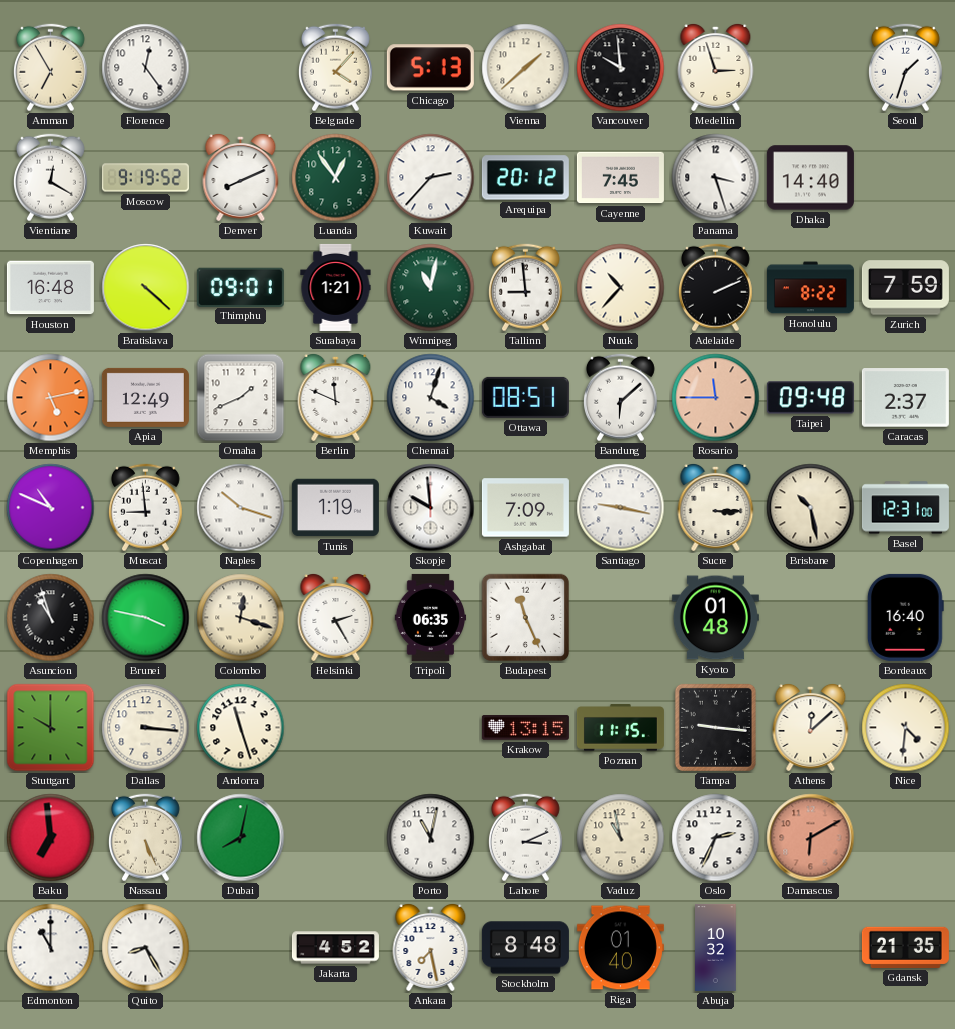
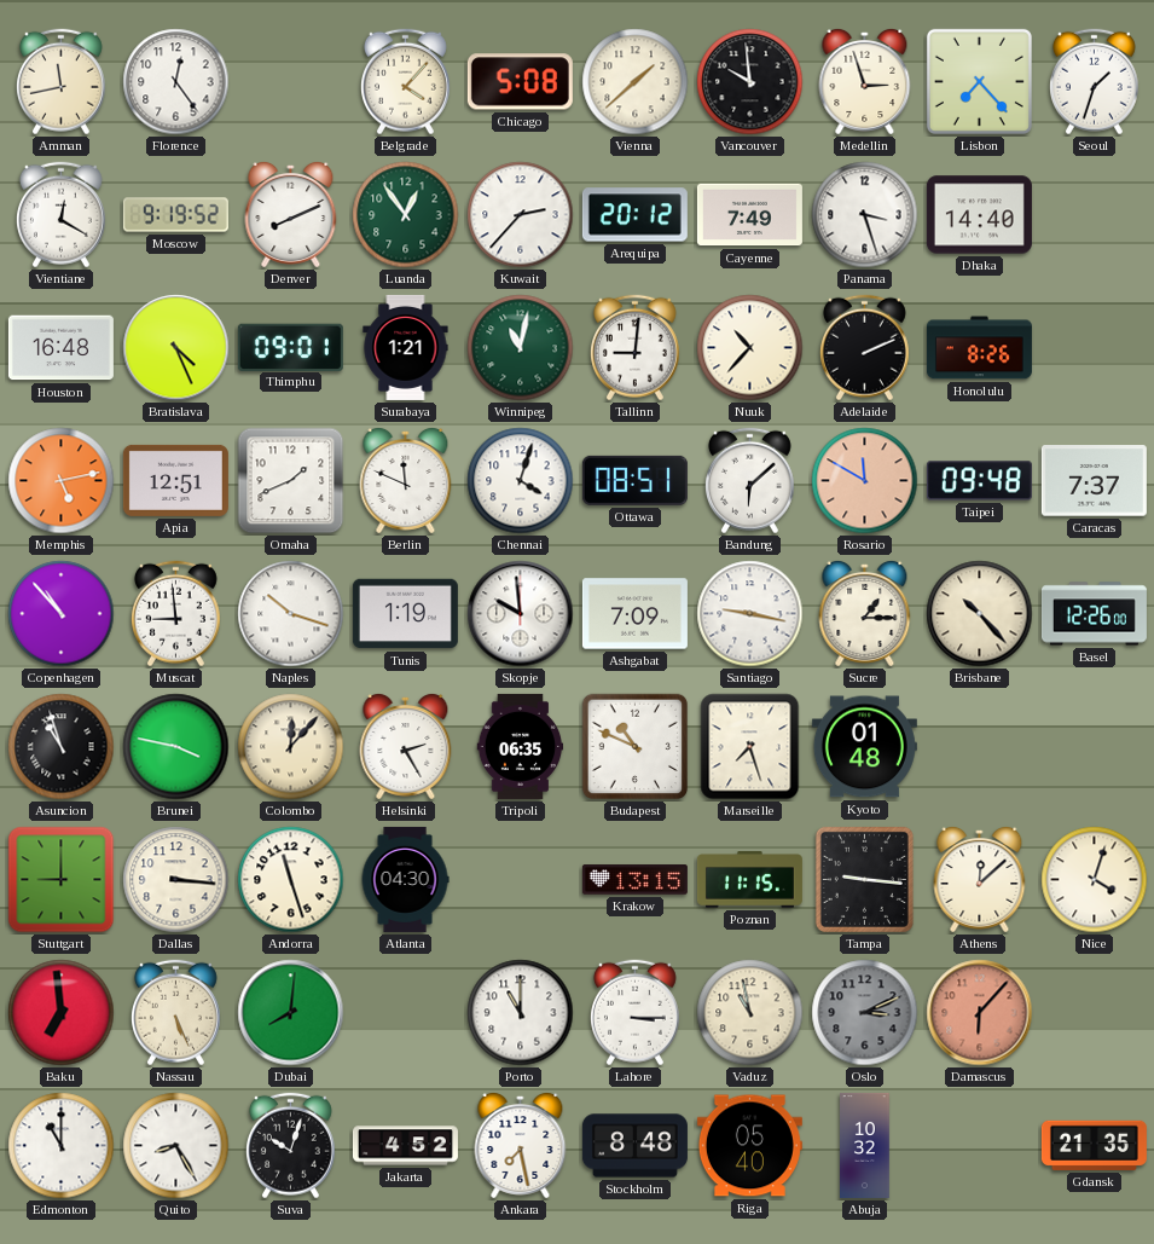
Amman: 6:55 -> 11:43
Chicago: 5:13 -> 5:08
Lisbon: none -> 7:23
Cayenne: 7:45 -> 7:49
Bratislava: 4:22 -> 4:26
Tallinn: 8:59 -> 9:01
Honolulu: 8:22 -> 8:26
Zurich: 7:59 -> none
Apia: 12:49 -> 12:51
Rosario: 11:45 -> 11:50
Caracas: 2:37 -> 7:37
Copenhagen: 10:49 -> 10:53
Sucre: 3:15 -> 1:15
Brisbane: 10:28 -> 10:23
Basel: 12:31 -> 12:26
Colombo: 12:18 -> 12:07
Budapest: 11:26 -> 10:49
Marseille: none -> 7:27
Bordeaux: 16:40 -> none
Stuttgart: 10:00 -> 9:00
Atlanta: none -> 04:30
Nice: 4:31 -> 4:03
Dubai: 8:02 -> 8:01
Porto: 11:02 -> 11:00
Lahore: 3:11 -> 3:15
Oslo: 2:34 -> 3:11
Oslo dial: white -> grey
Damascus: 6:10 -> 6:07
Suva: none -> 10:03
Riga: 01:40 -> 05:40
